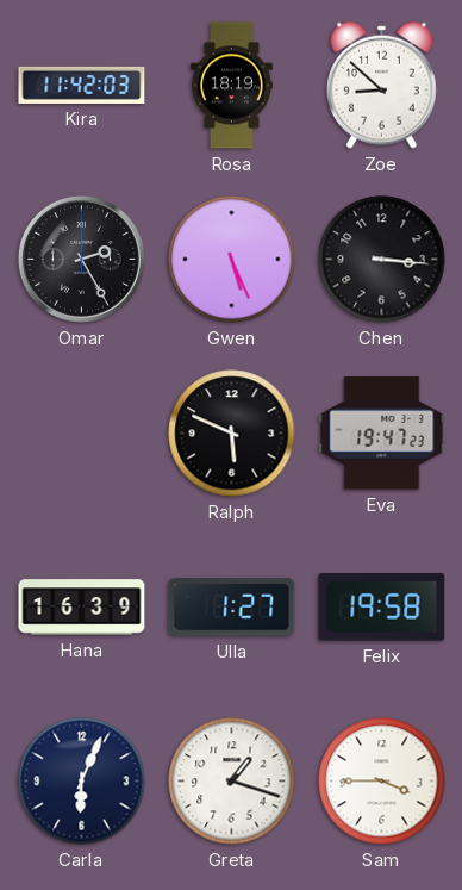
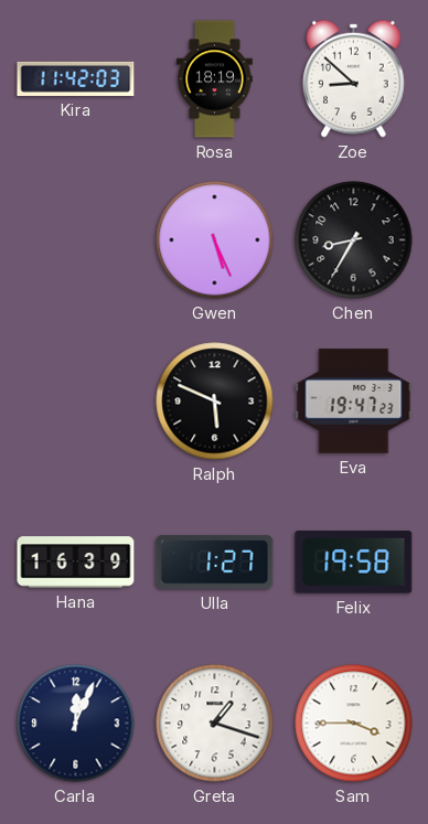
Omar: 2:25 -> none
Chen: 3:16 -> 8:35
Carla: 6:04 -> 12:04
